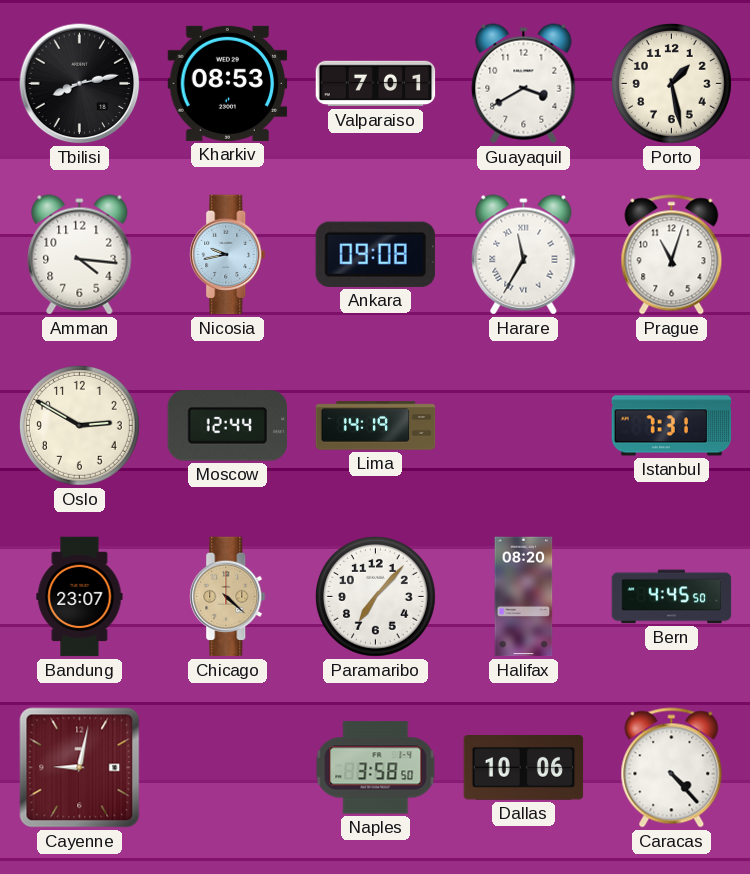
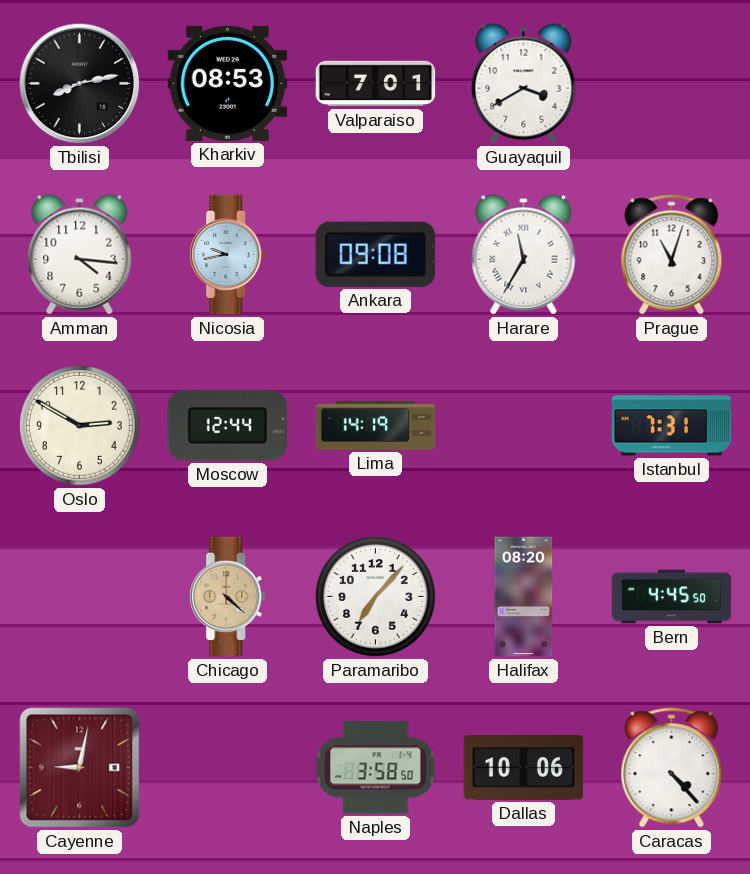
Porto: 1:28 -> none
Bandung: 23:07 -> none
